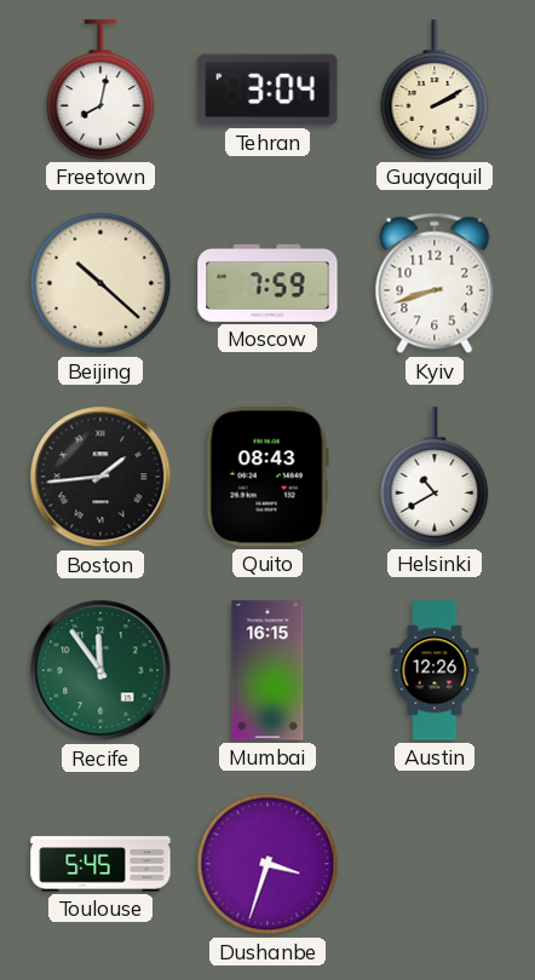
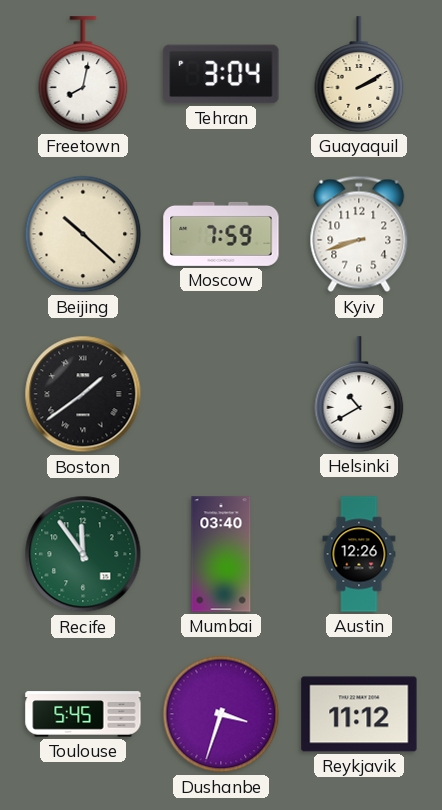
Boston: 1:44 -> 1:39
Quito: 08:43 -> none
Mumbai: 16:15 -> 03:40
Reykjavik: none -> 11:12
